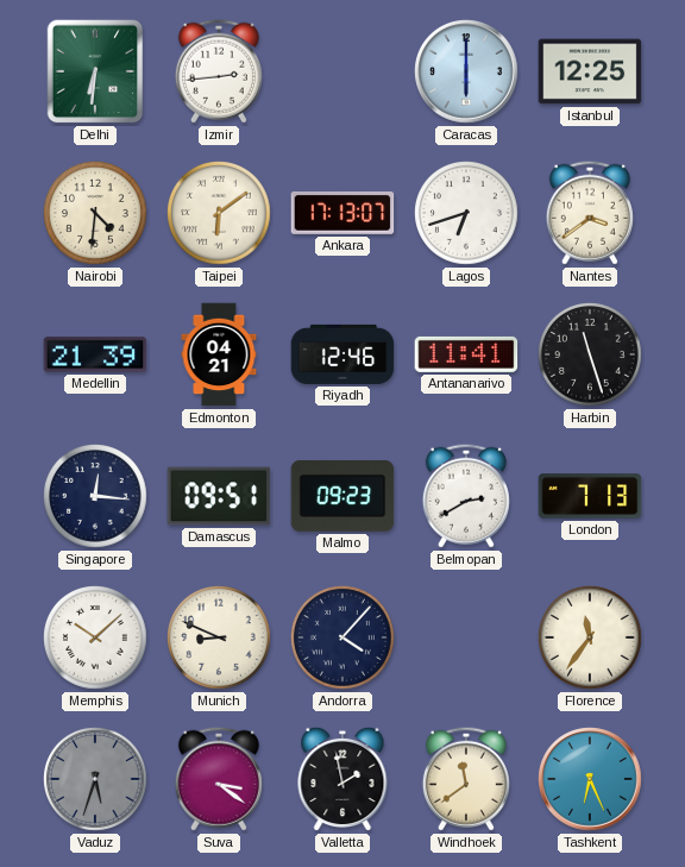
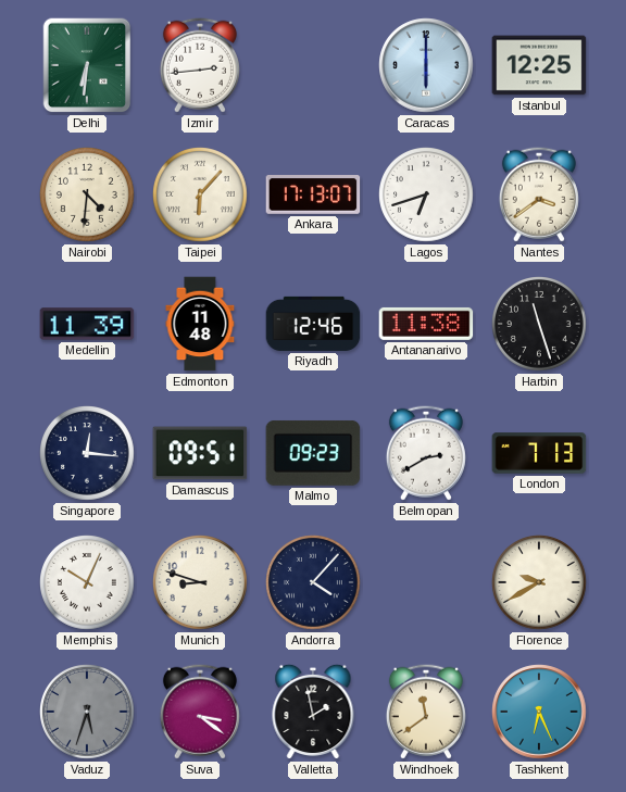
Taipei: 6:09 -> 6:07
Medellin: 21:39 -> 11:39
Edmonton: 04:21 -> 11:48
Antananarivo: 11:41 -> 11:38
Memphis: 10:08 -> 10:04
Munich: 8:49 -> 8:48
Florence: 11:36 -> 9:40
